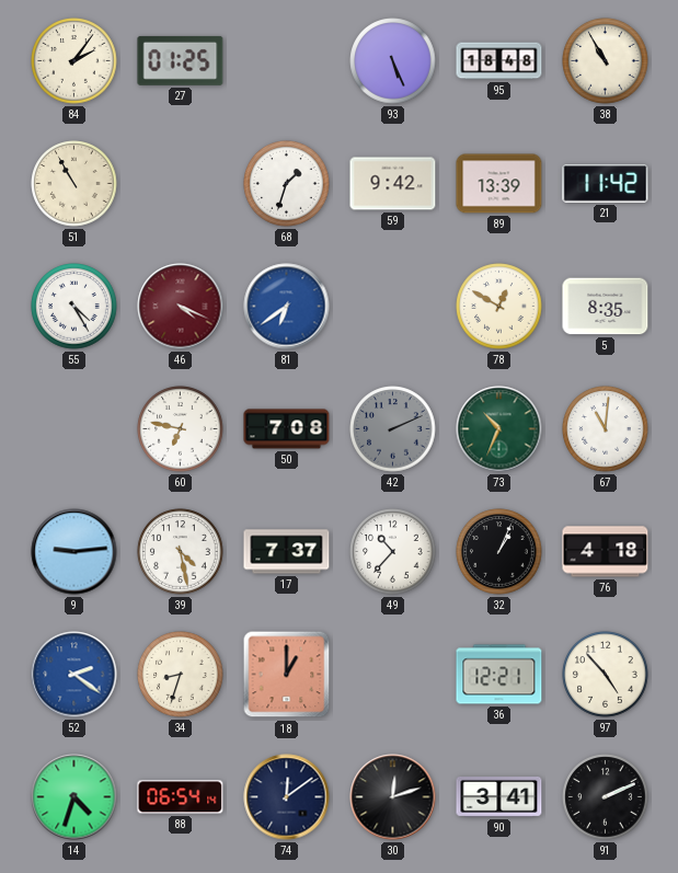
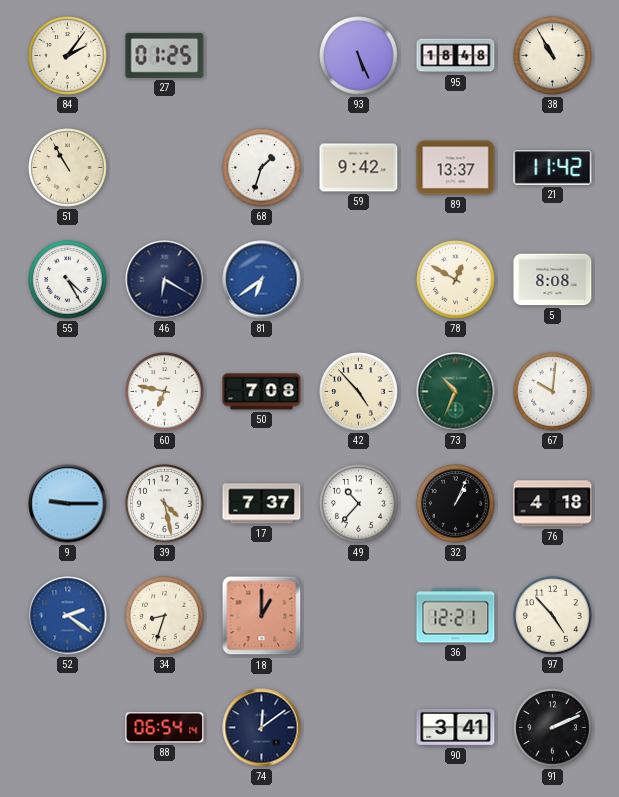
89: 13:39 -> 13:37
46: 4:19 -> 6:20
46 dial: burgundy -> navy
5: 8:35 -> 8:08
42: 2:11 -> 4:53
42 dial: grey -> cream
67: 11:01 -> 10:01
9: 9:14 -> 9:15
14: 4:33 -> none
30: 12:12 -> none
